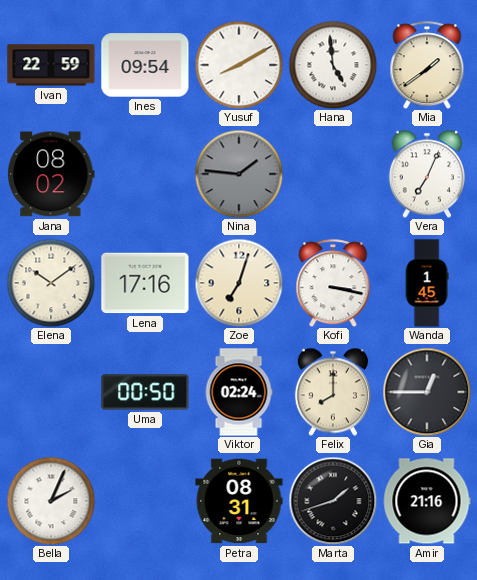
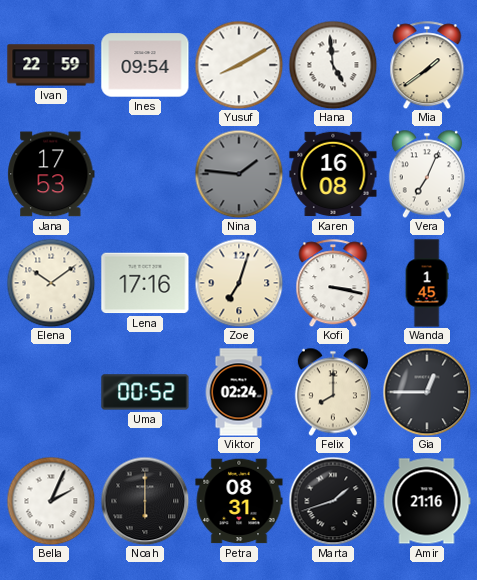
Jana: 08:02 -> 17:53
Karen: none -> 16:08
Uma: 00:50 -> 00:52
Noah: none -> 6:00
